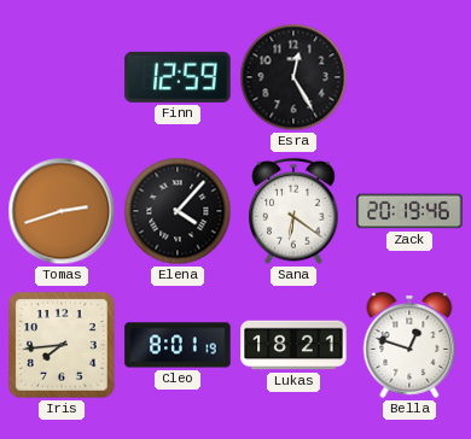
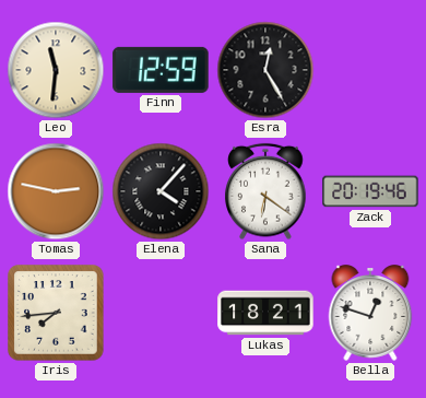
Leo: none -> 11:31
Tomas: 2:42 -> 2:47
Cleo: 8:01 -> none
